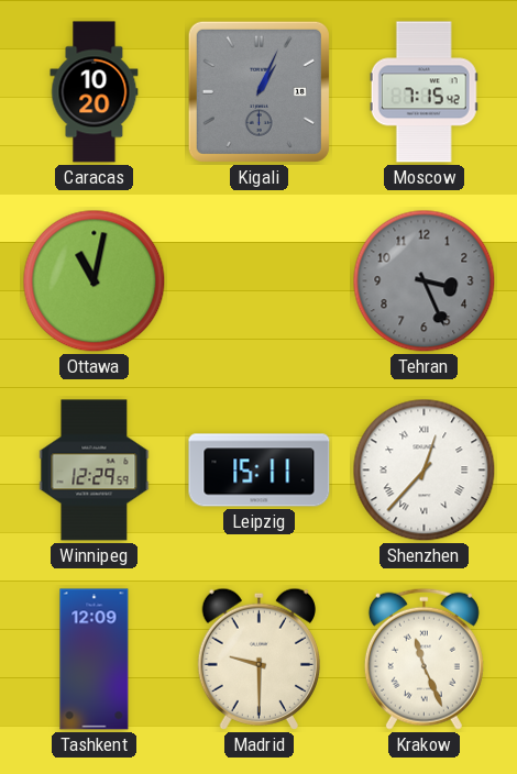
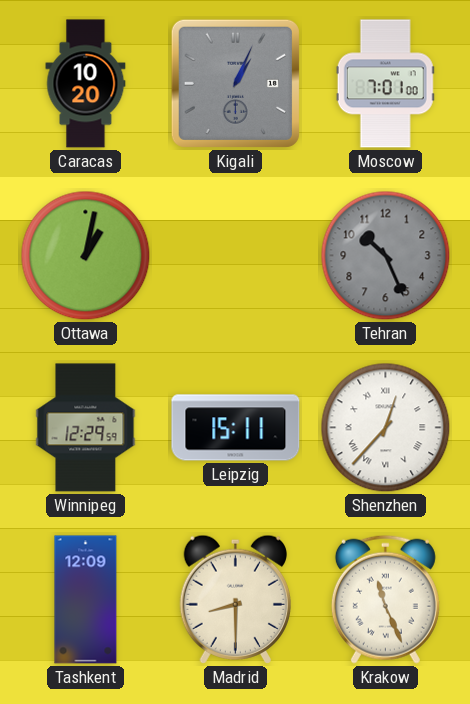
Moscow: 7:15 -> 7:01
Ottawa: 11:02 -> 1:02
Tehran: 3:26 -> 10:26
Madrid: 9:30 -> 8:30
